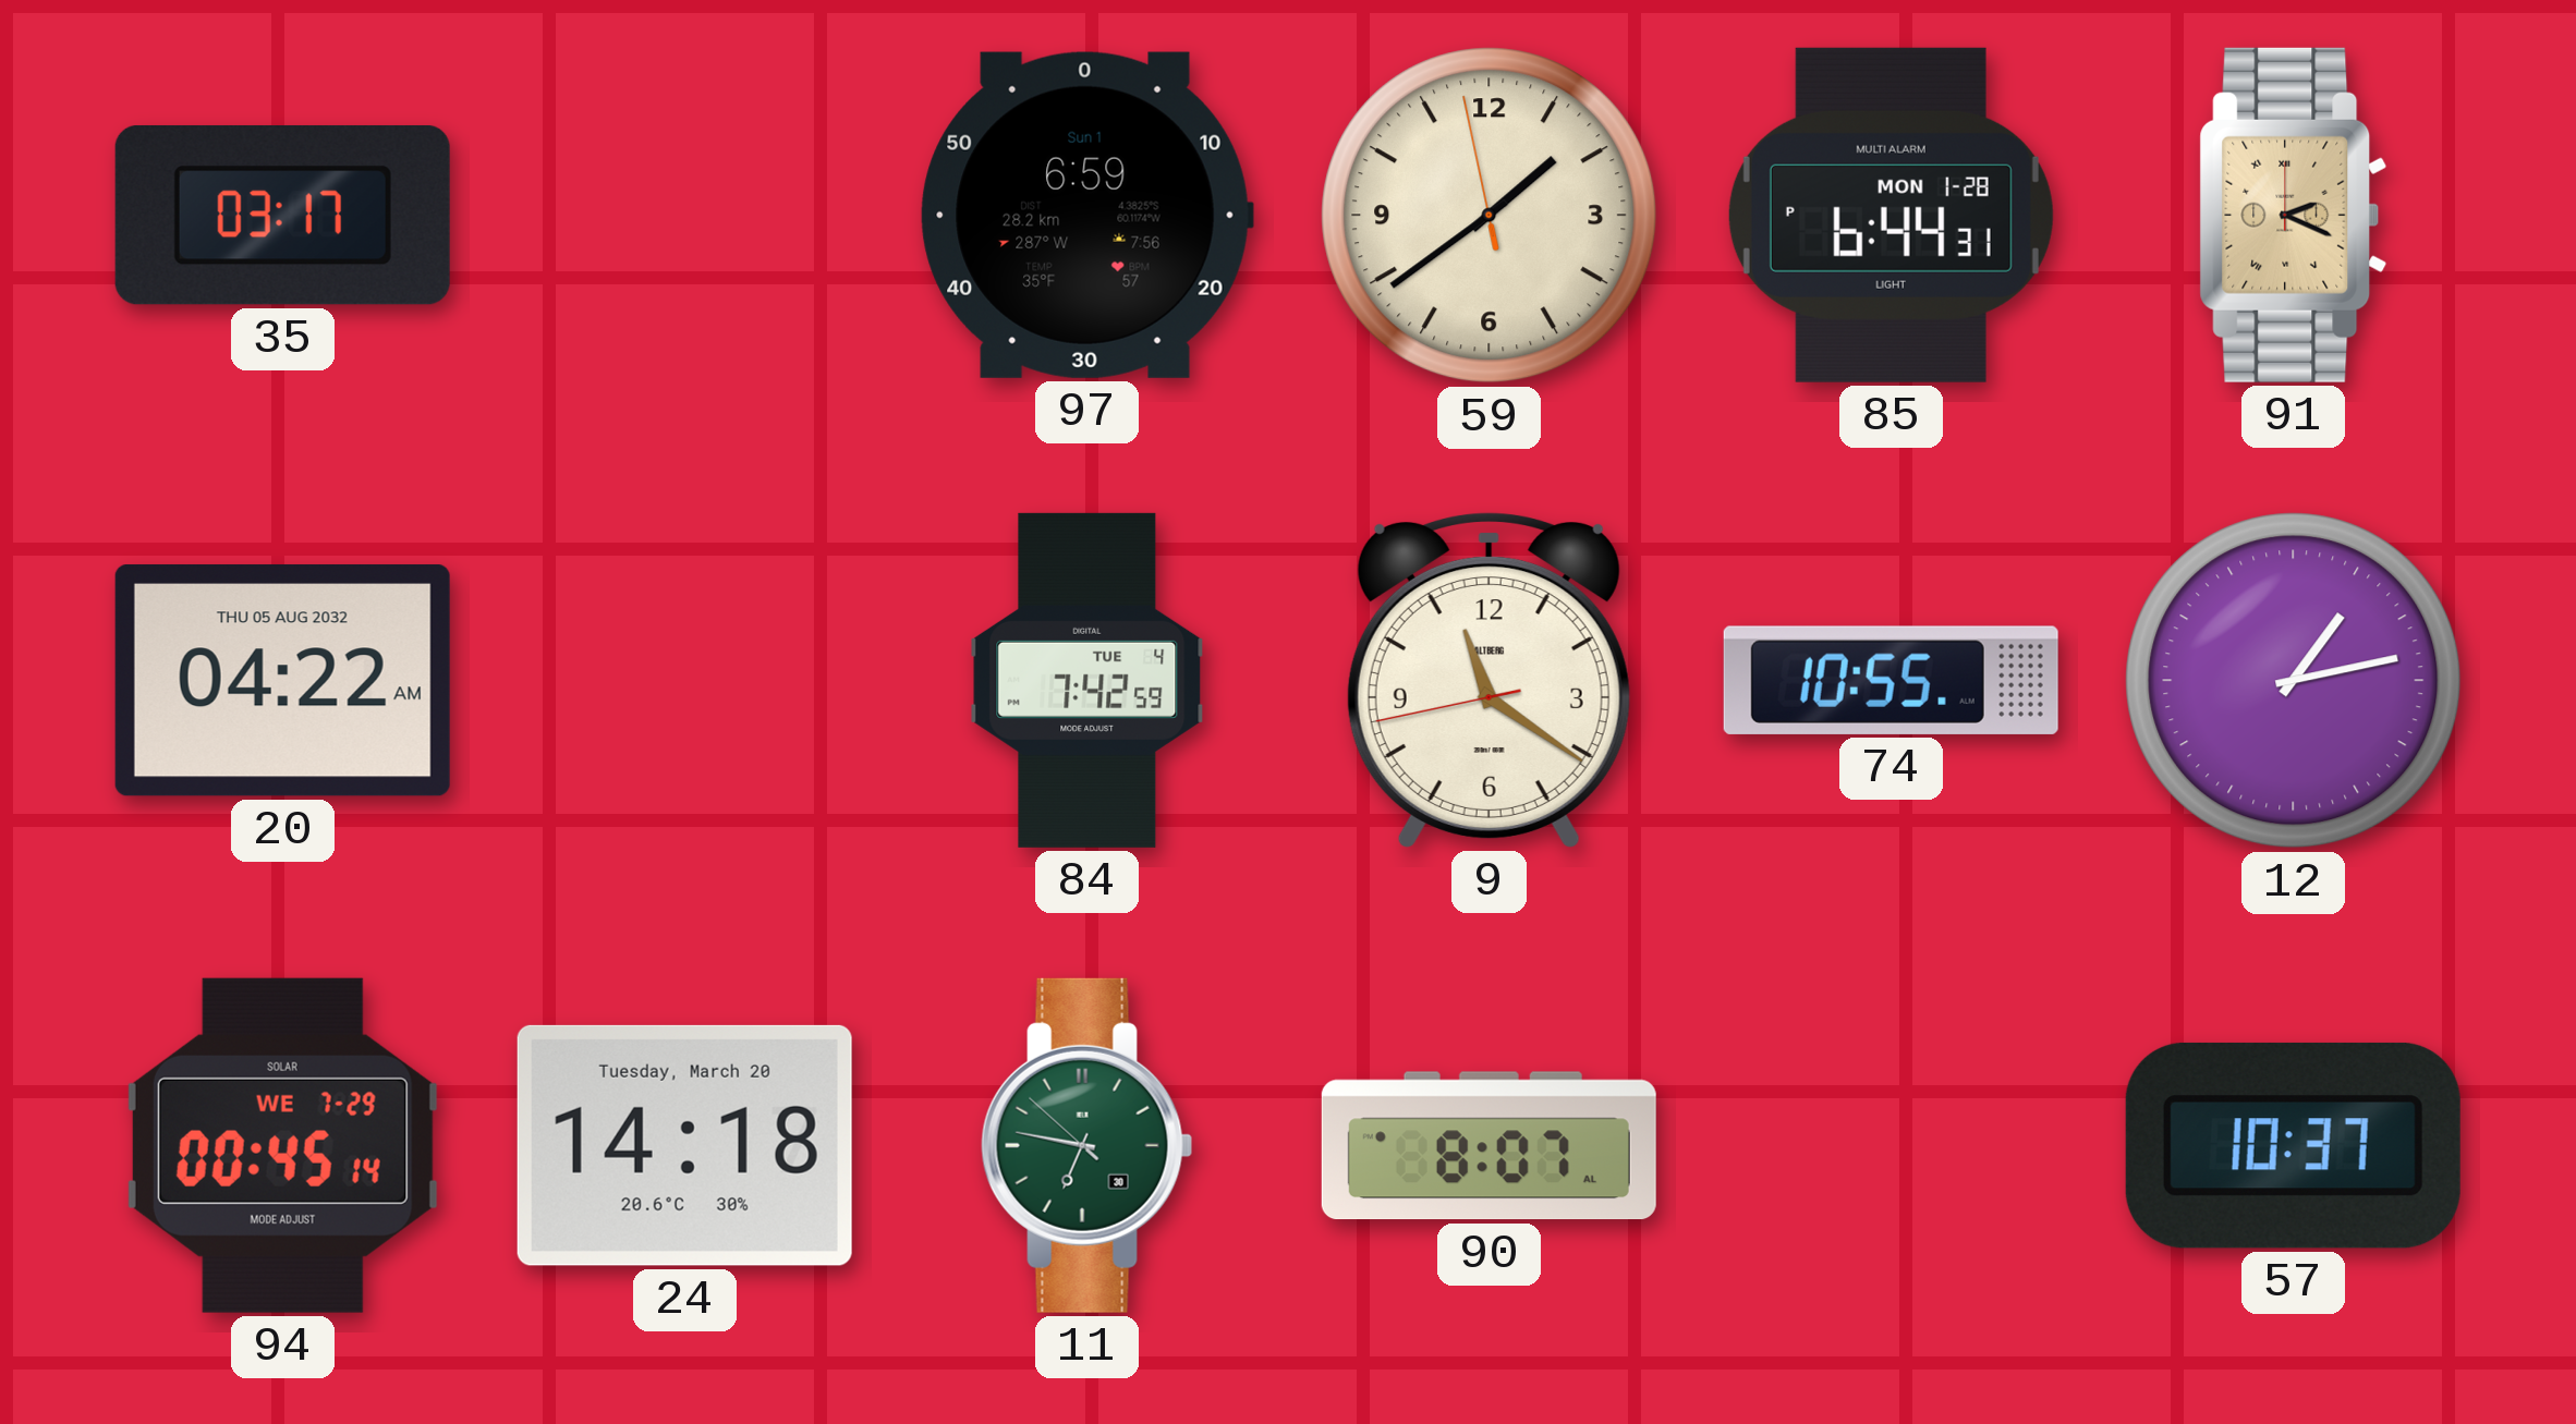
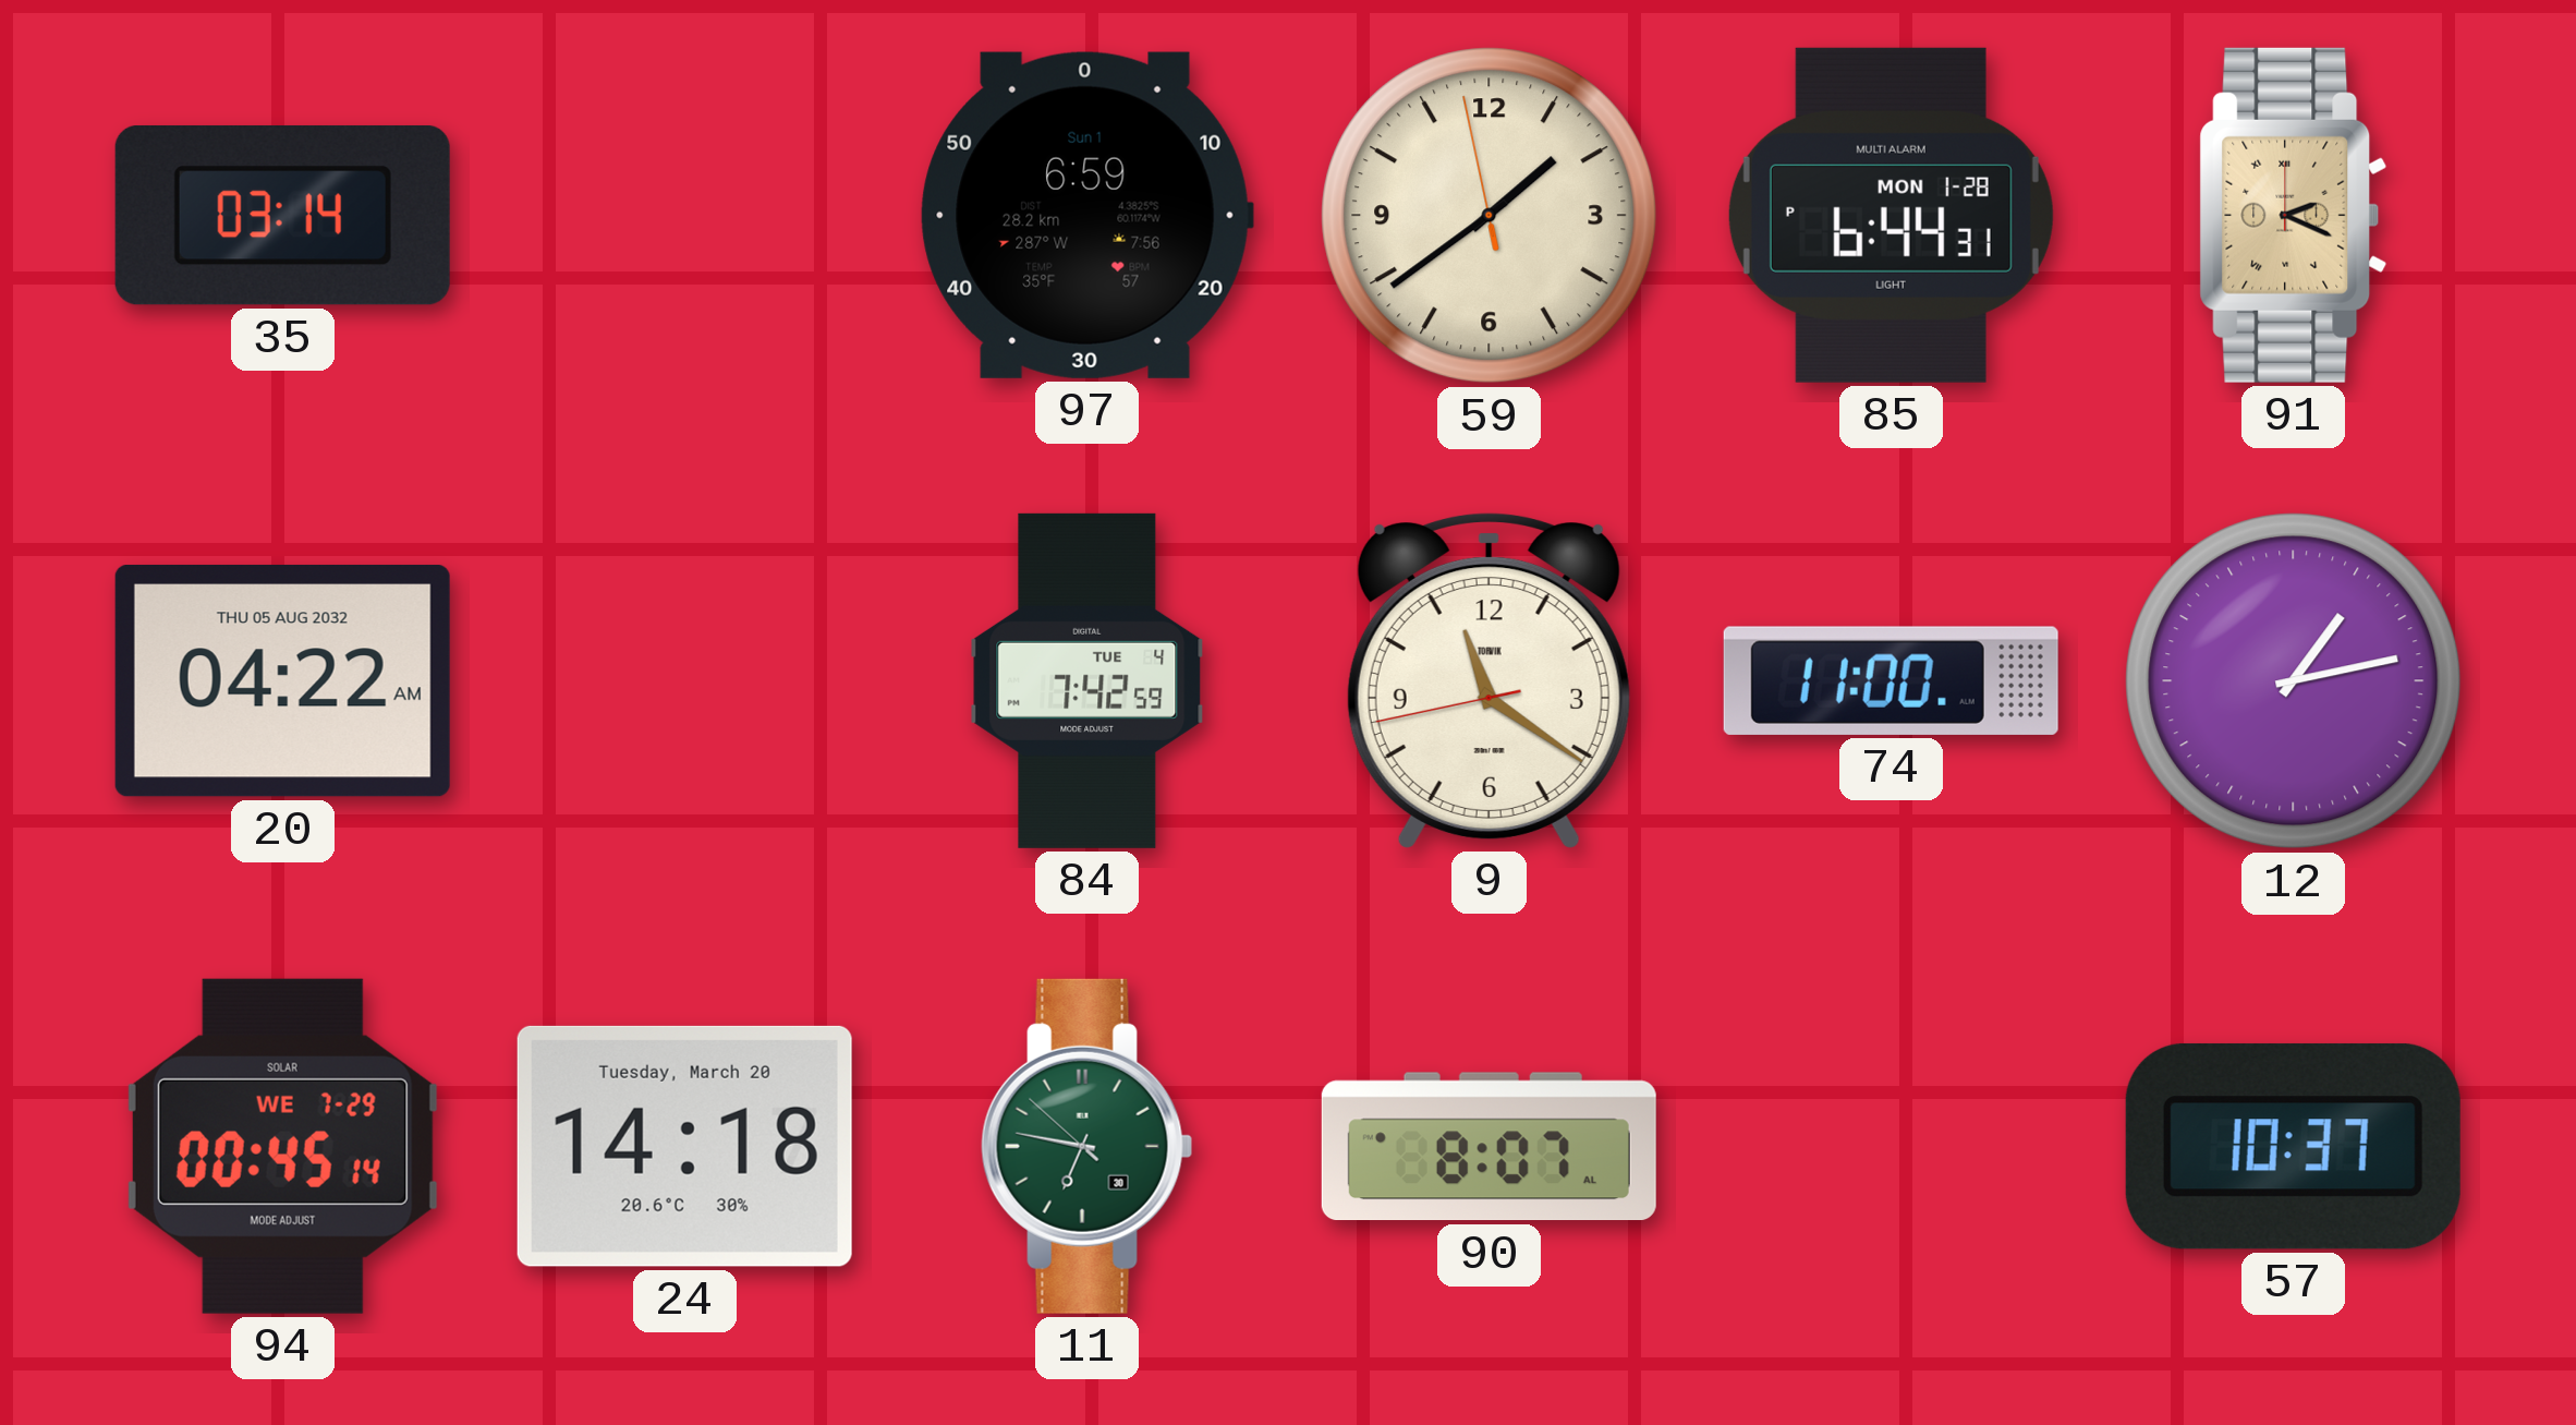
35: 03:17 -> 03:14
9 brand: ALTBERG -> TORVIK
74: 10:55 -> 11:00
